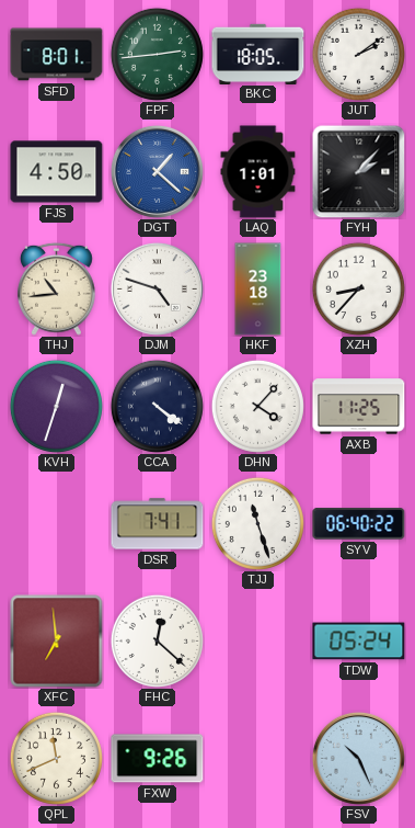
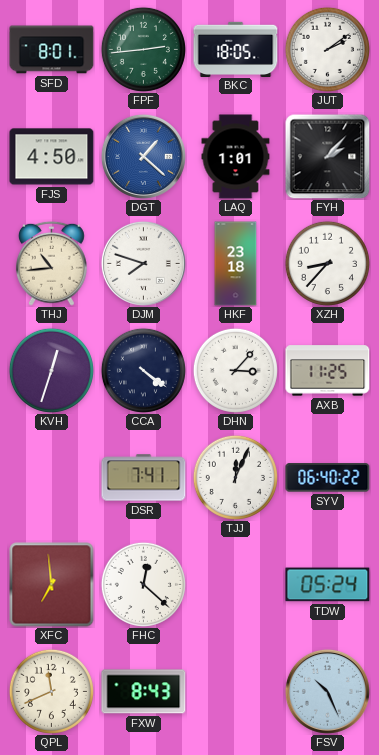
DJM: 4:48 -> 7:48
DHN: 4:07 -> 3:07
TJJ: 11:27 -> 12:04
FXW: 9:26 -> 8:43
